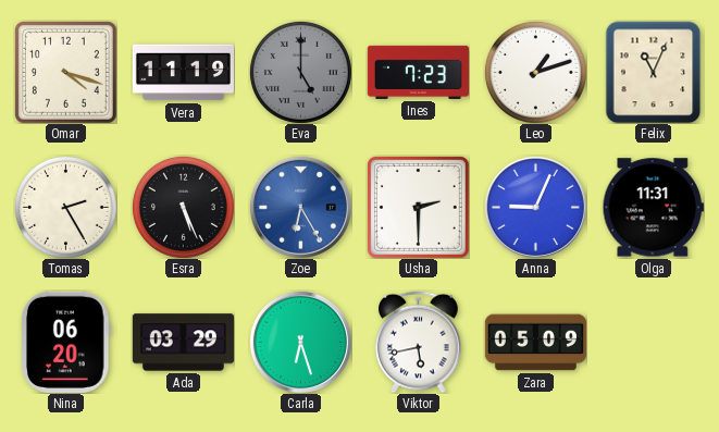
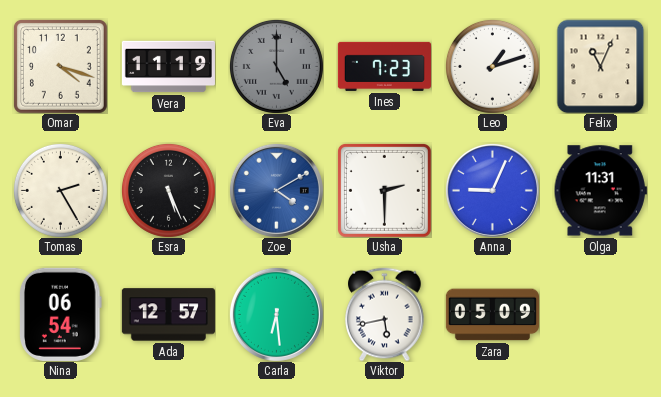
Zoe: 6:25 -> 4:10
Nina: 06:20 -> 06:54
Ada: 03:29 -> 12:57
Carla: 6:27 -> 6:29
